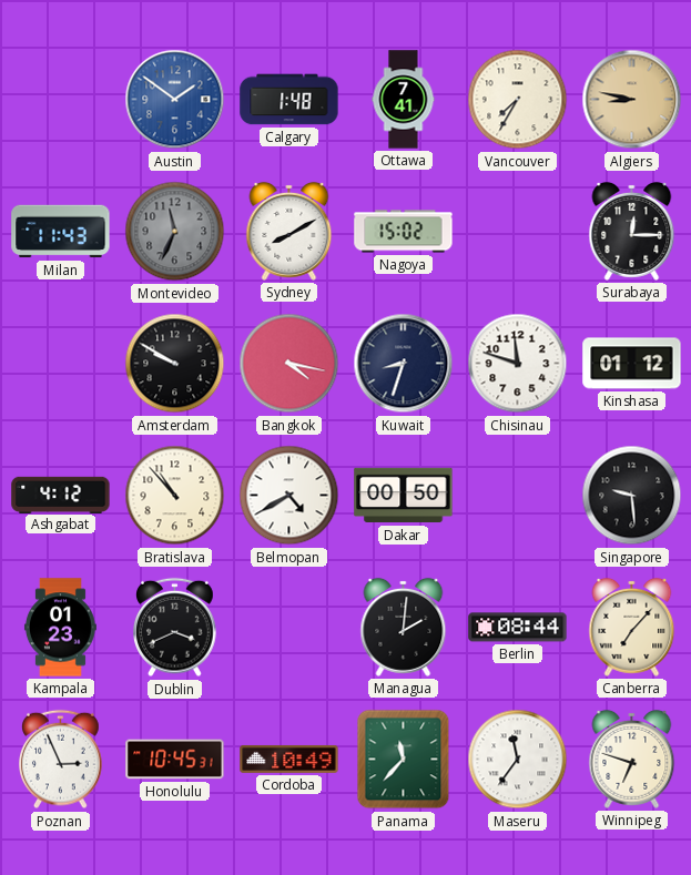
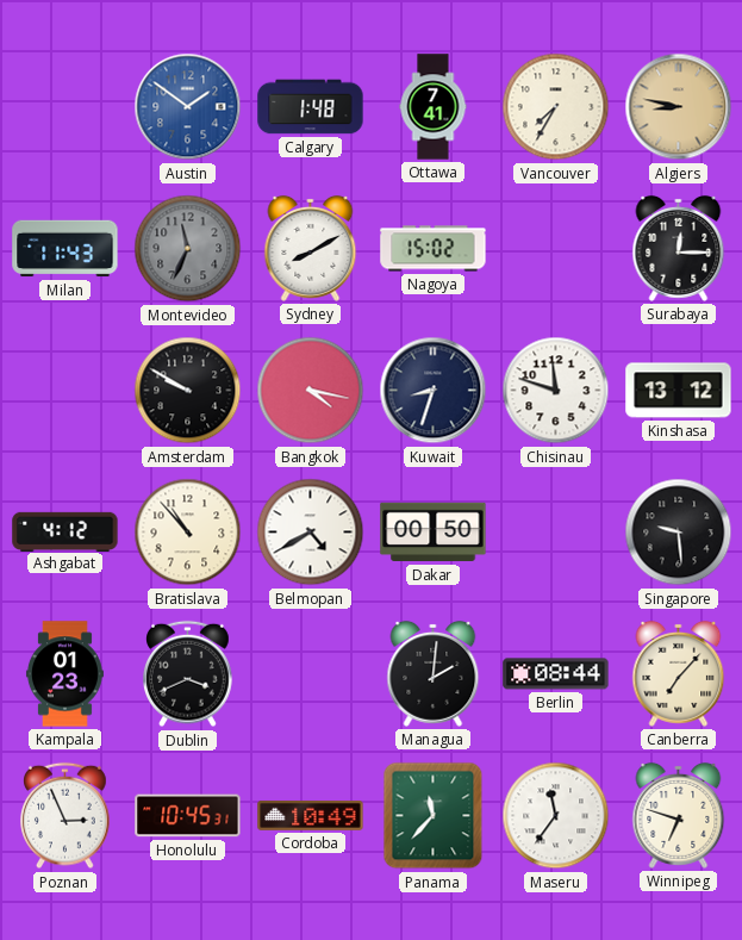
Kinshasa: 01:12 -> 13:12
